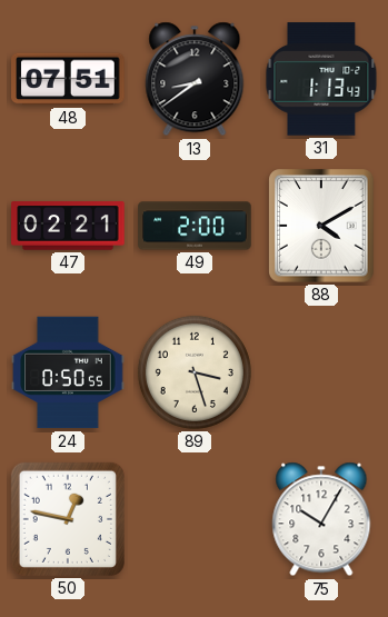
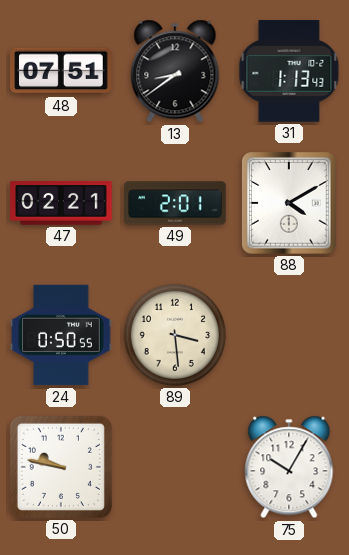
49: 2:00 -> 2:01
89: 3:27 -> 3:29
50: 12:47 -> 9:47
